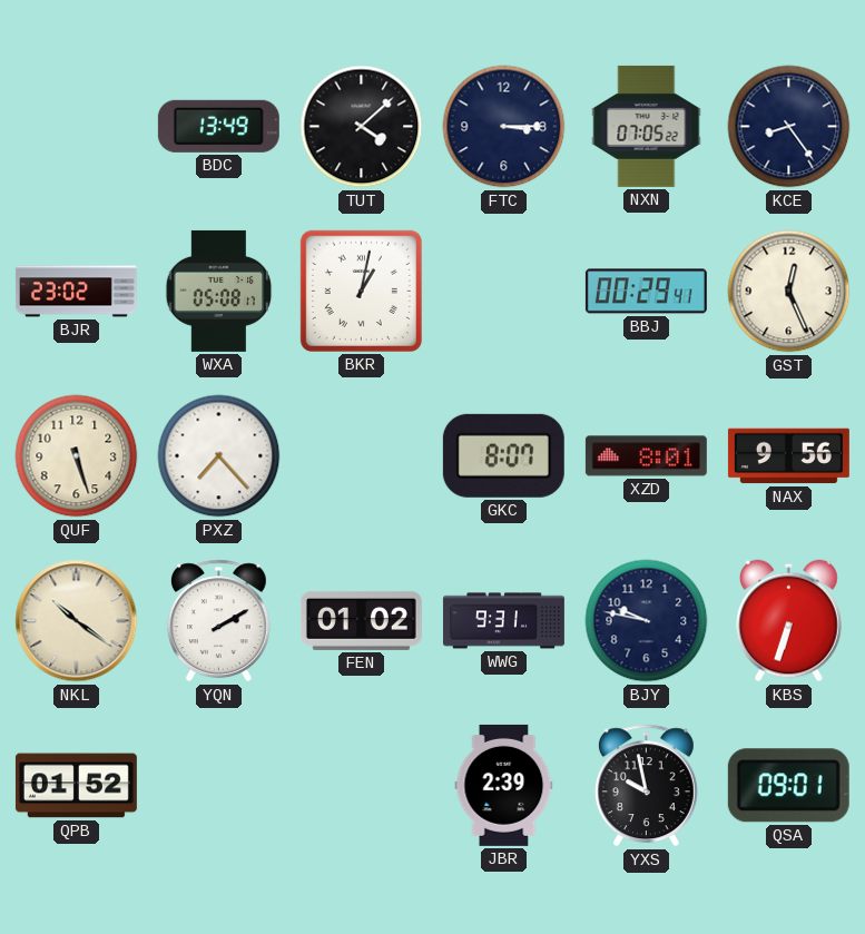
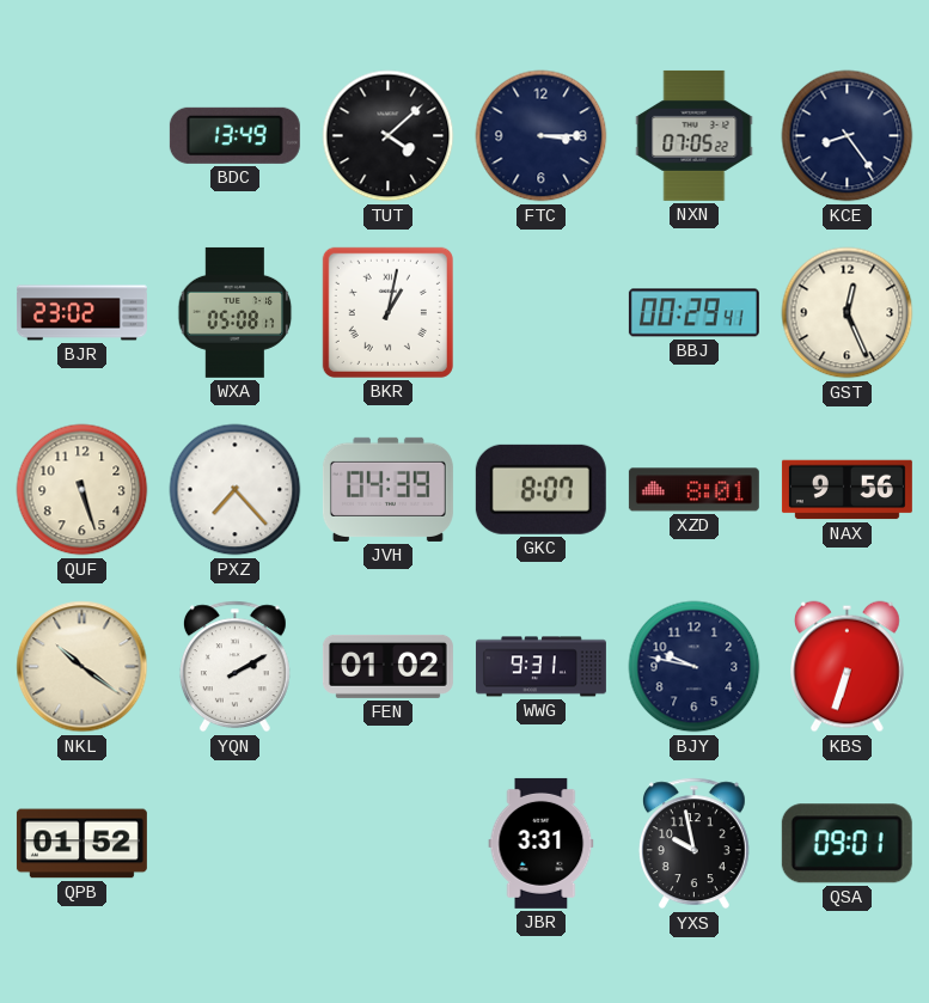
JVH: none -> 04:39
JBR: 2:39 -> 3:31
